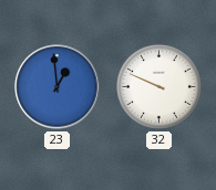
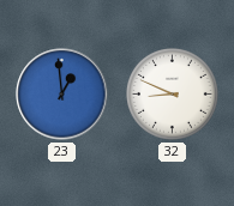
32: 9:49 -> 8:49
